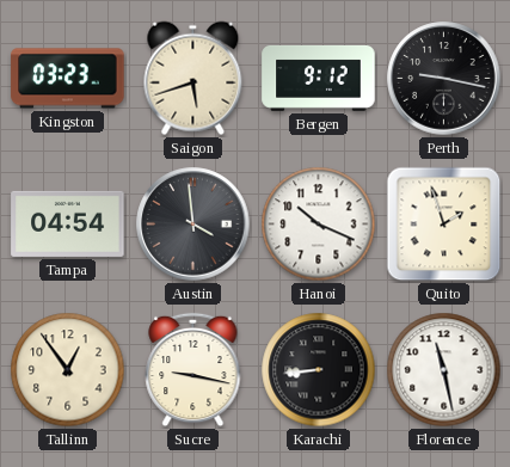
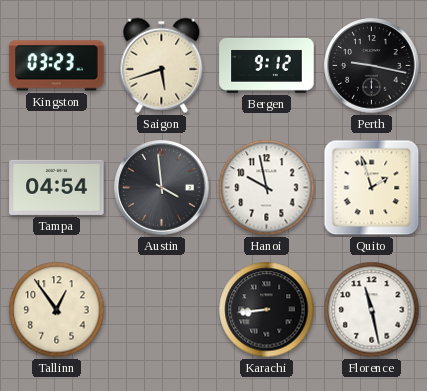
Hanoi: 10:19 -> 9:58
Sucre: 9:17 -> none
